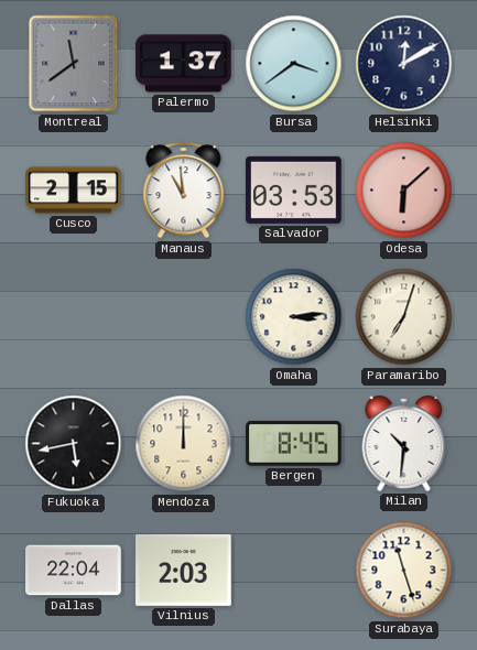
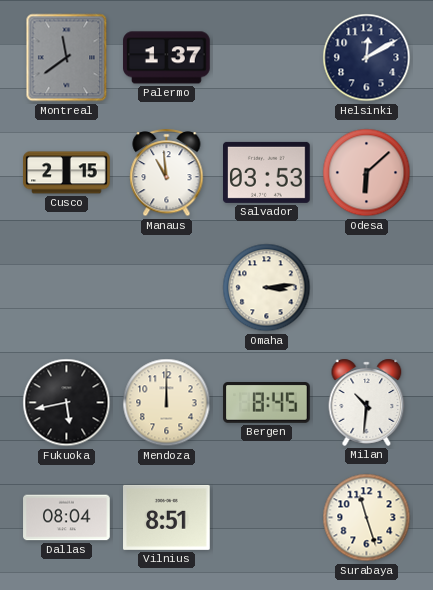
Bursa: 3:39 -> none
Paramaribo: 7:03 -> none
Dallas: 22:04 -> 08:04
Vilnius: 2:03 -> 8:51
